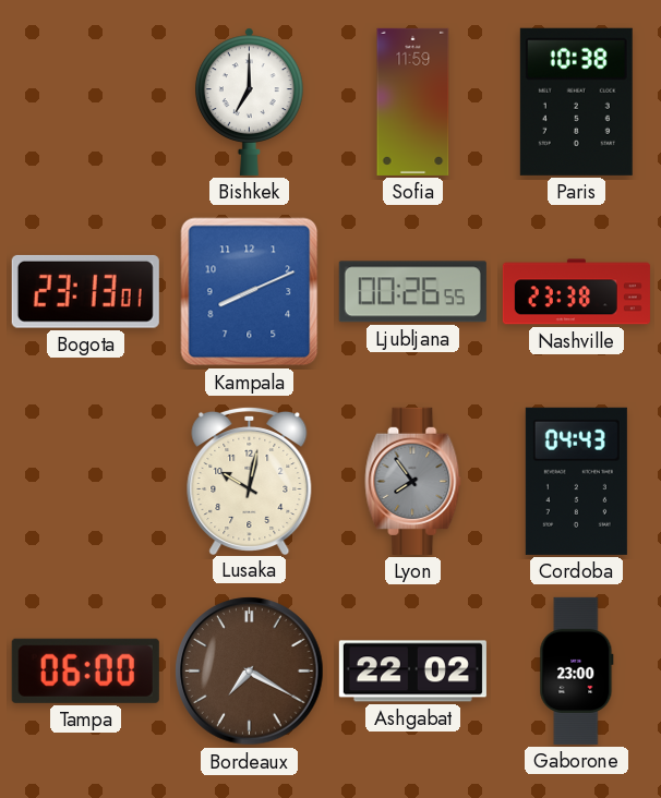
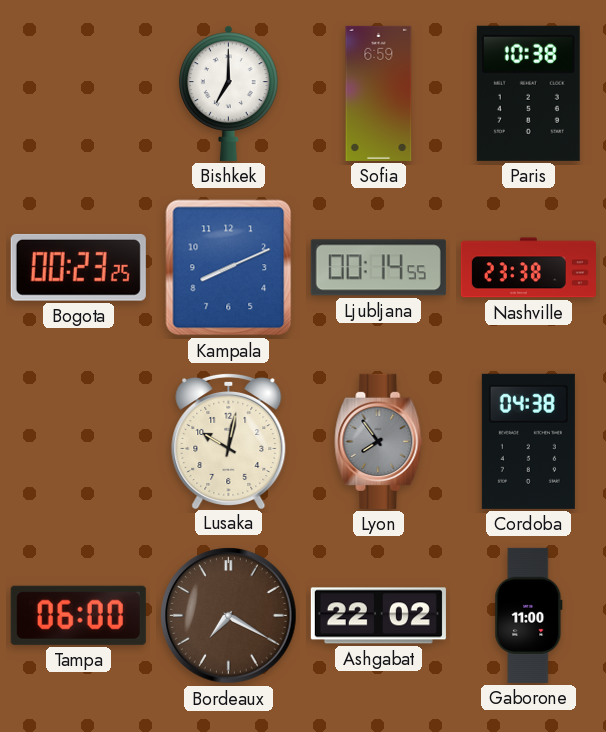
Sofia: 11:59 -> 6:59
Bogota: 23:13 -> 00:23
Ljubljana: 00:26 -> 00:14
Cordoba: 04:43 -> 04:38
Gaborone: 23:00 -> 11:00
